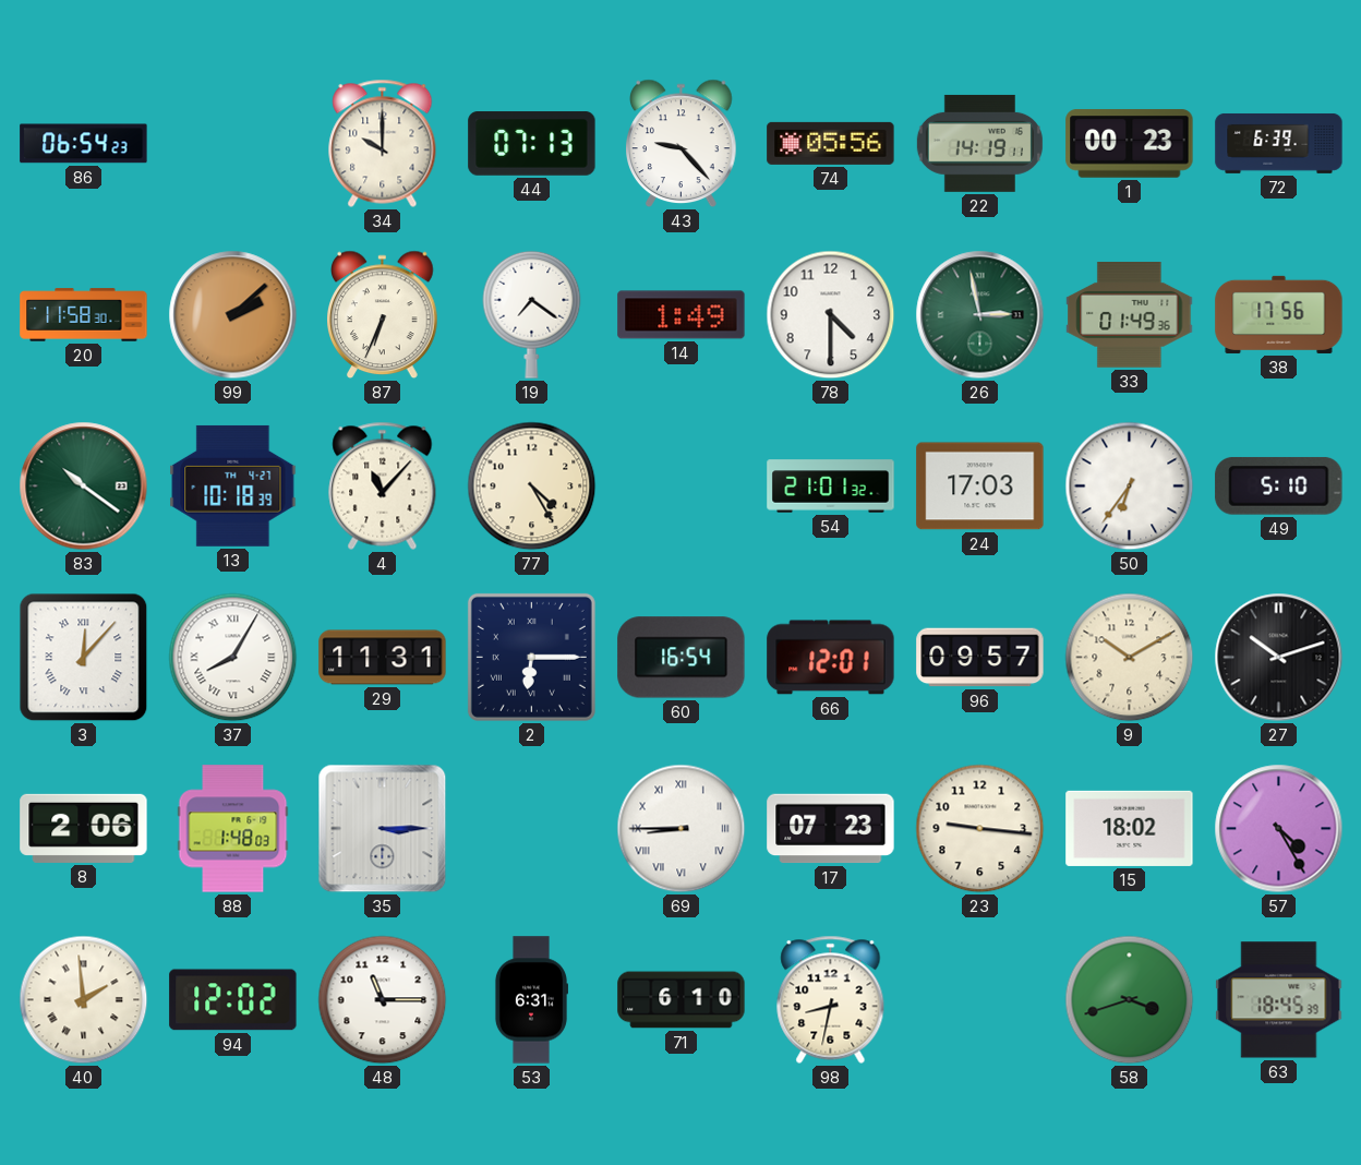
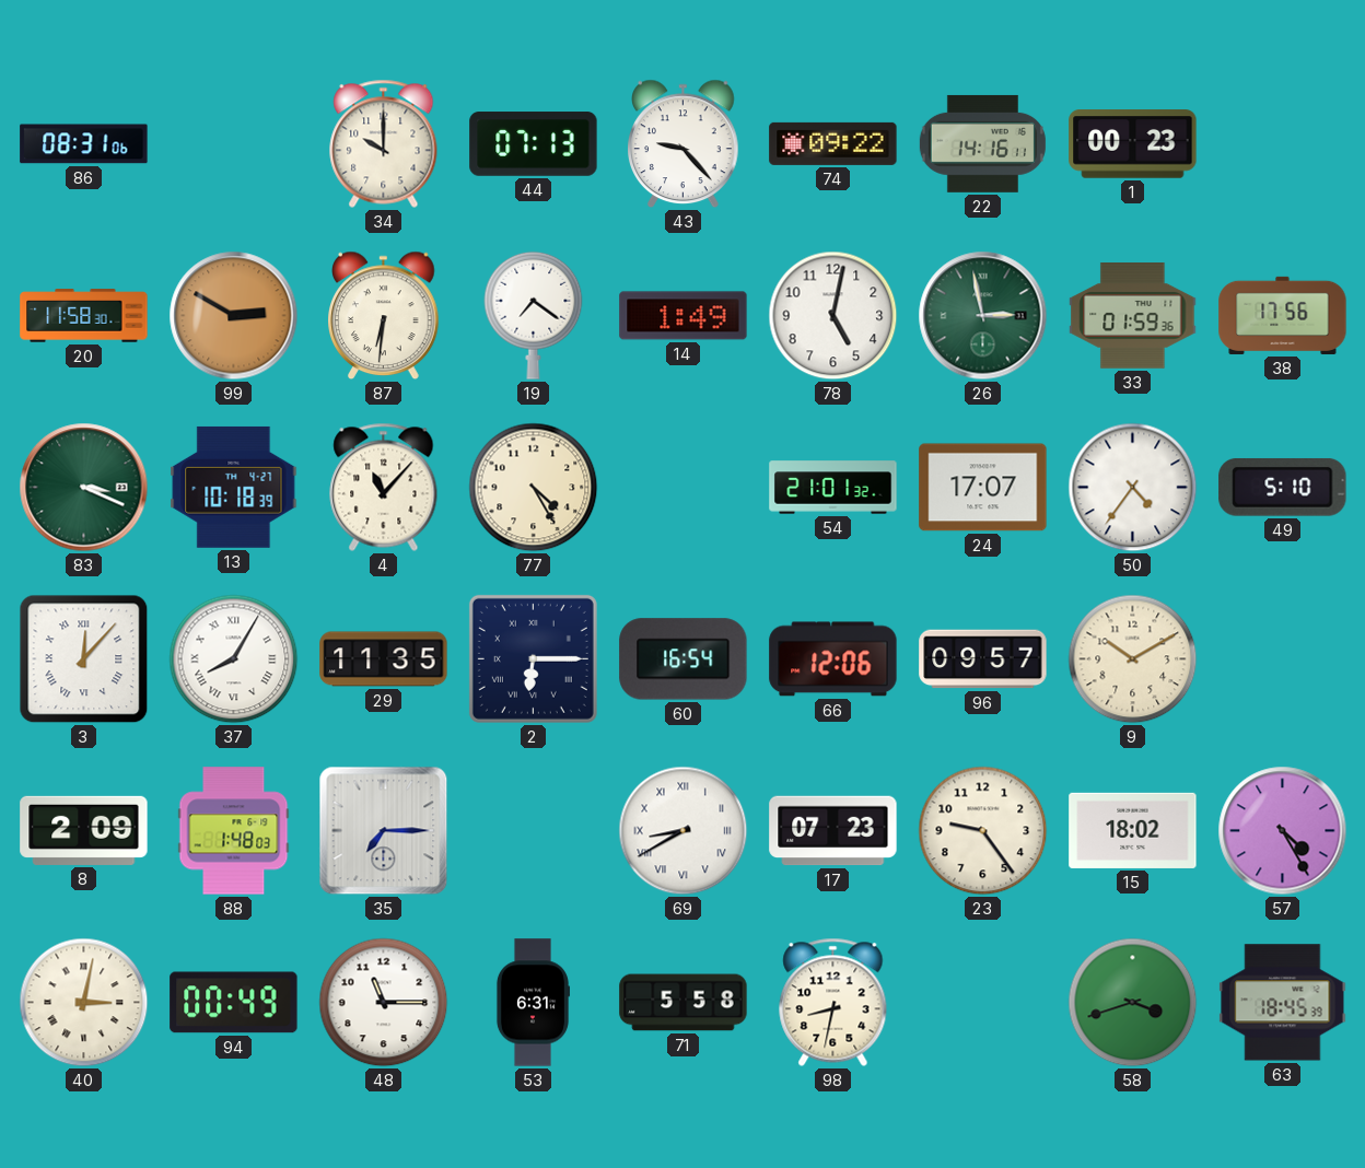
86: 06:54 -> 08:31
74: 05:56 -> 09:22
22: 14:19 -> 14:16
72: 6:39 -> none
99: 2:08 -> 2:50
87: 6:34 -> 6:31
78: 4:30 -> 5:02
33: 01:49 -> 01:59
83: 10:21 -> 3:19
24: 17:03 -> 17:07
50: 6:36 -> 4:36
29: 11:31 -> 11:35
66: 12:01 -> 12:06
27: 10:12 -> none
8: 2:06 -> 2:09
35: 3:15 -> 7:15
69: 8:45 -> 8:40
23: 9:16 -> 9:24
40: 1:59 -> 3:02
94: 12:02 -> 00:49
71: 6:10 -> 5:58
